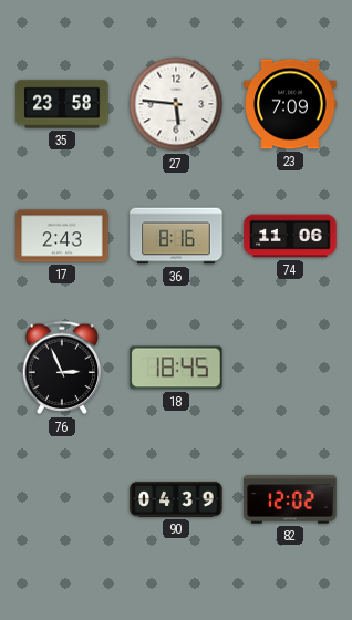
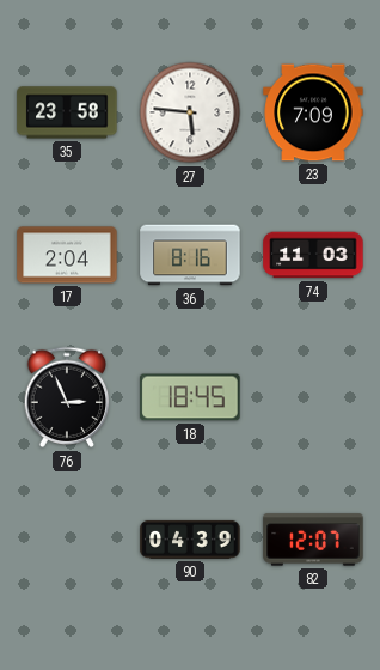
17: 2:43 -> 2:04
74: 11:06 -> 11:03
82: 12:02 -> 12:07
